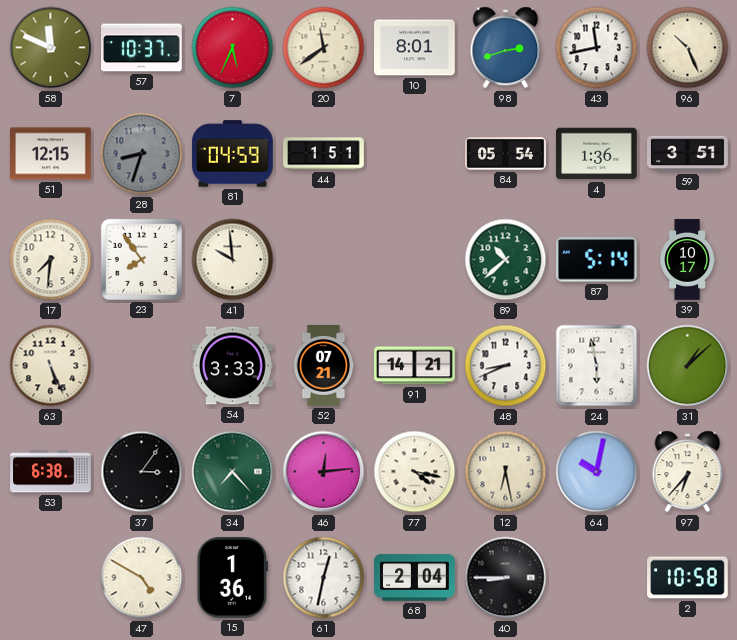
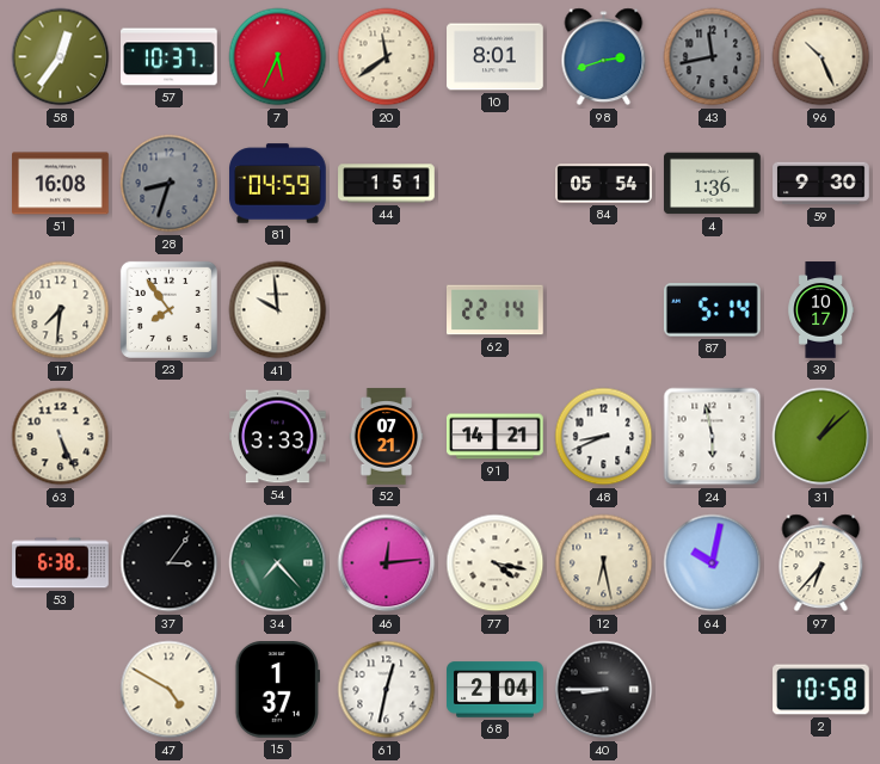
58: 11:49 -> 12:36
43 dial: white -> grey
51: 12:15 -> 16:08
59: 3:51 -> 9:30
62: none -> 22:14
89: 10:38 -> none
15: 1:36 -> 1:37
